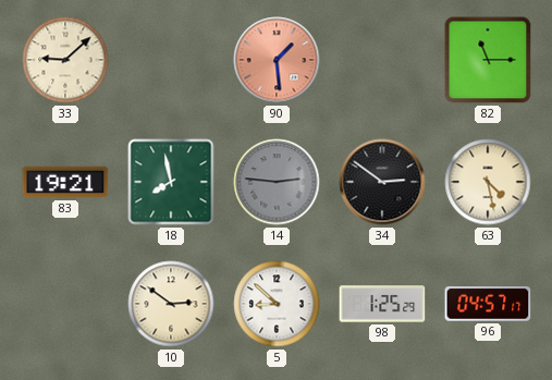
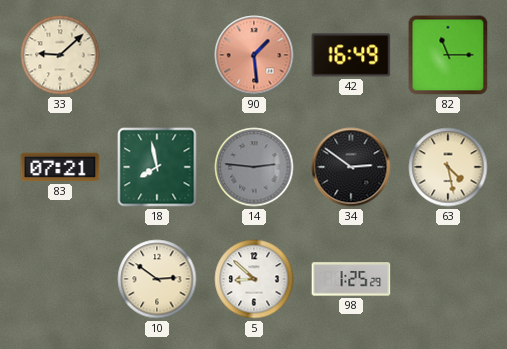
42: none -> 16:49
83: 19:21 -> 07:21
96: 04:57 -> none
